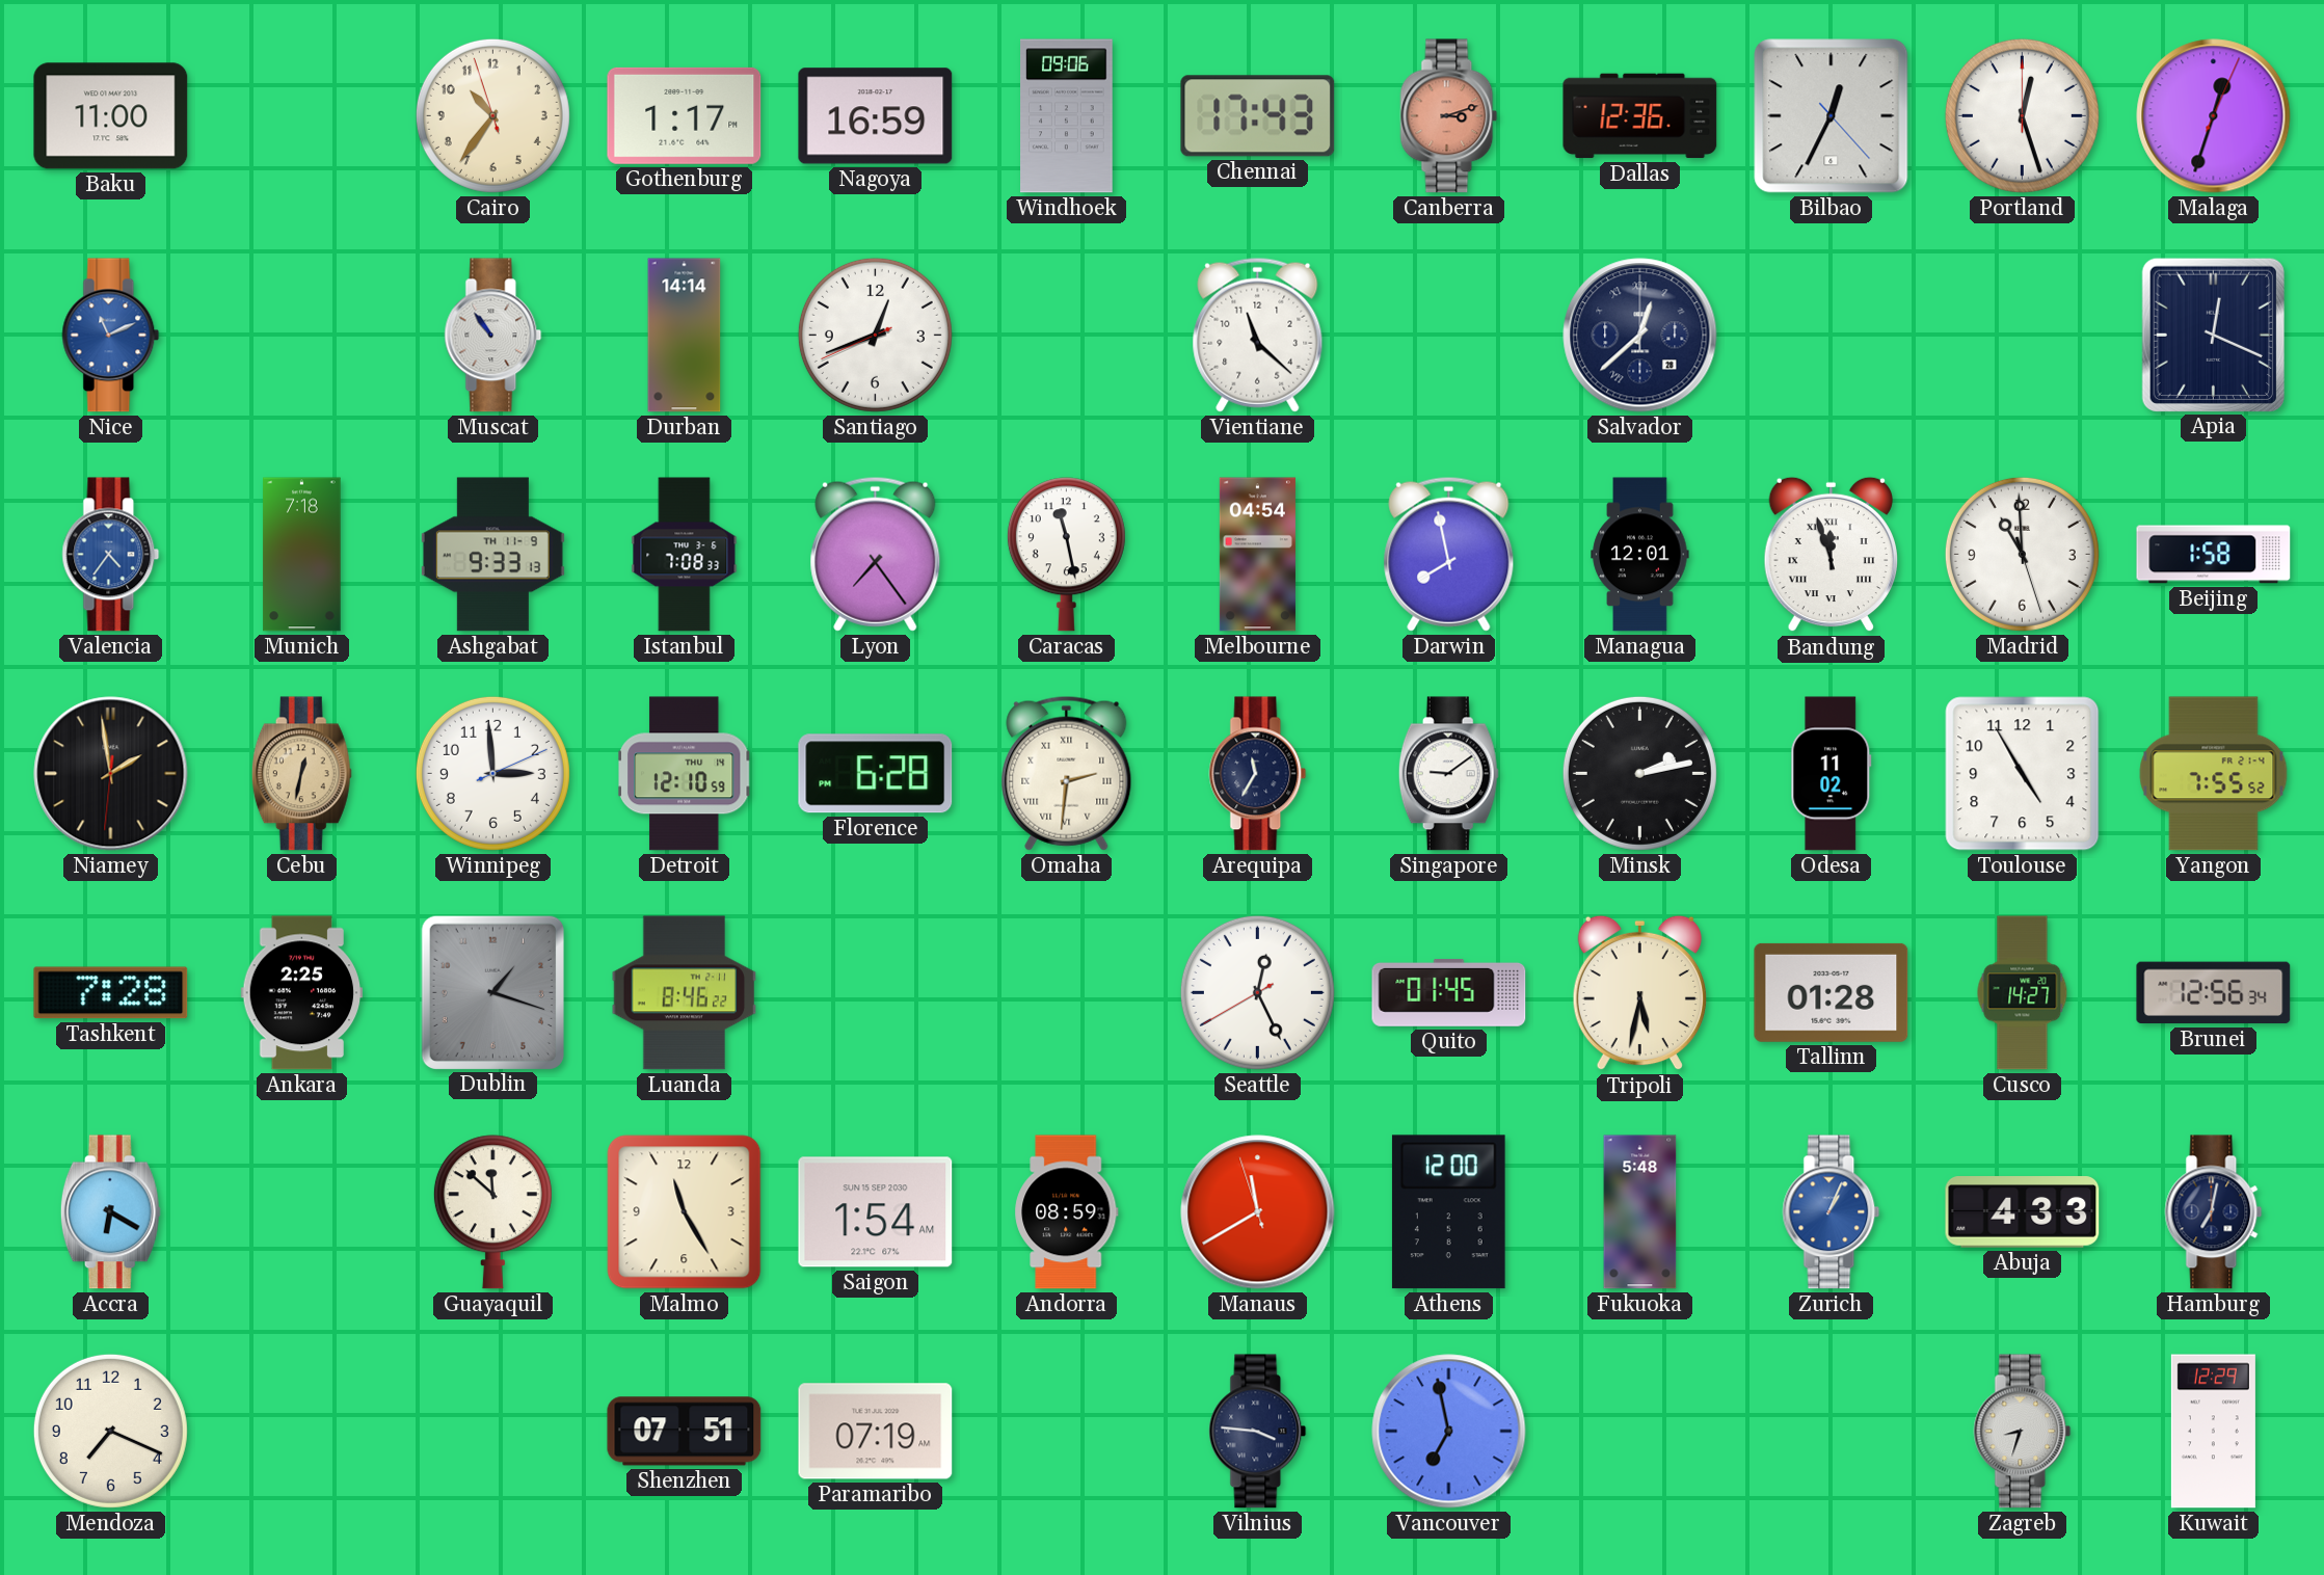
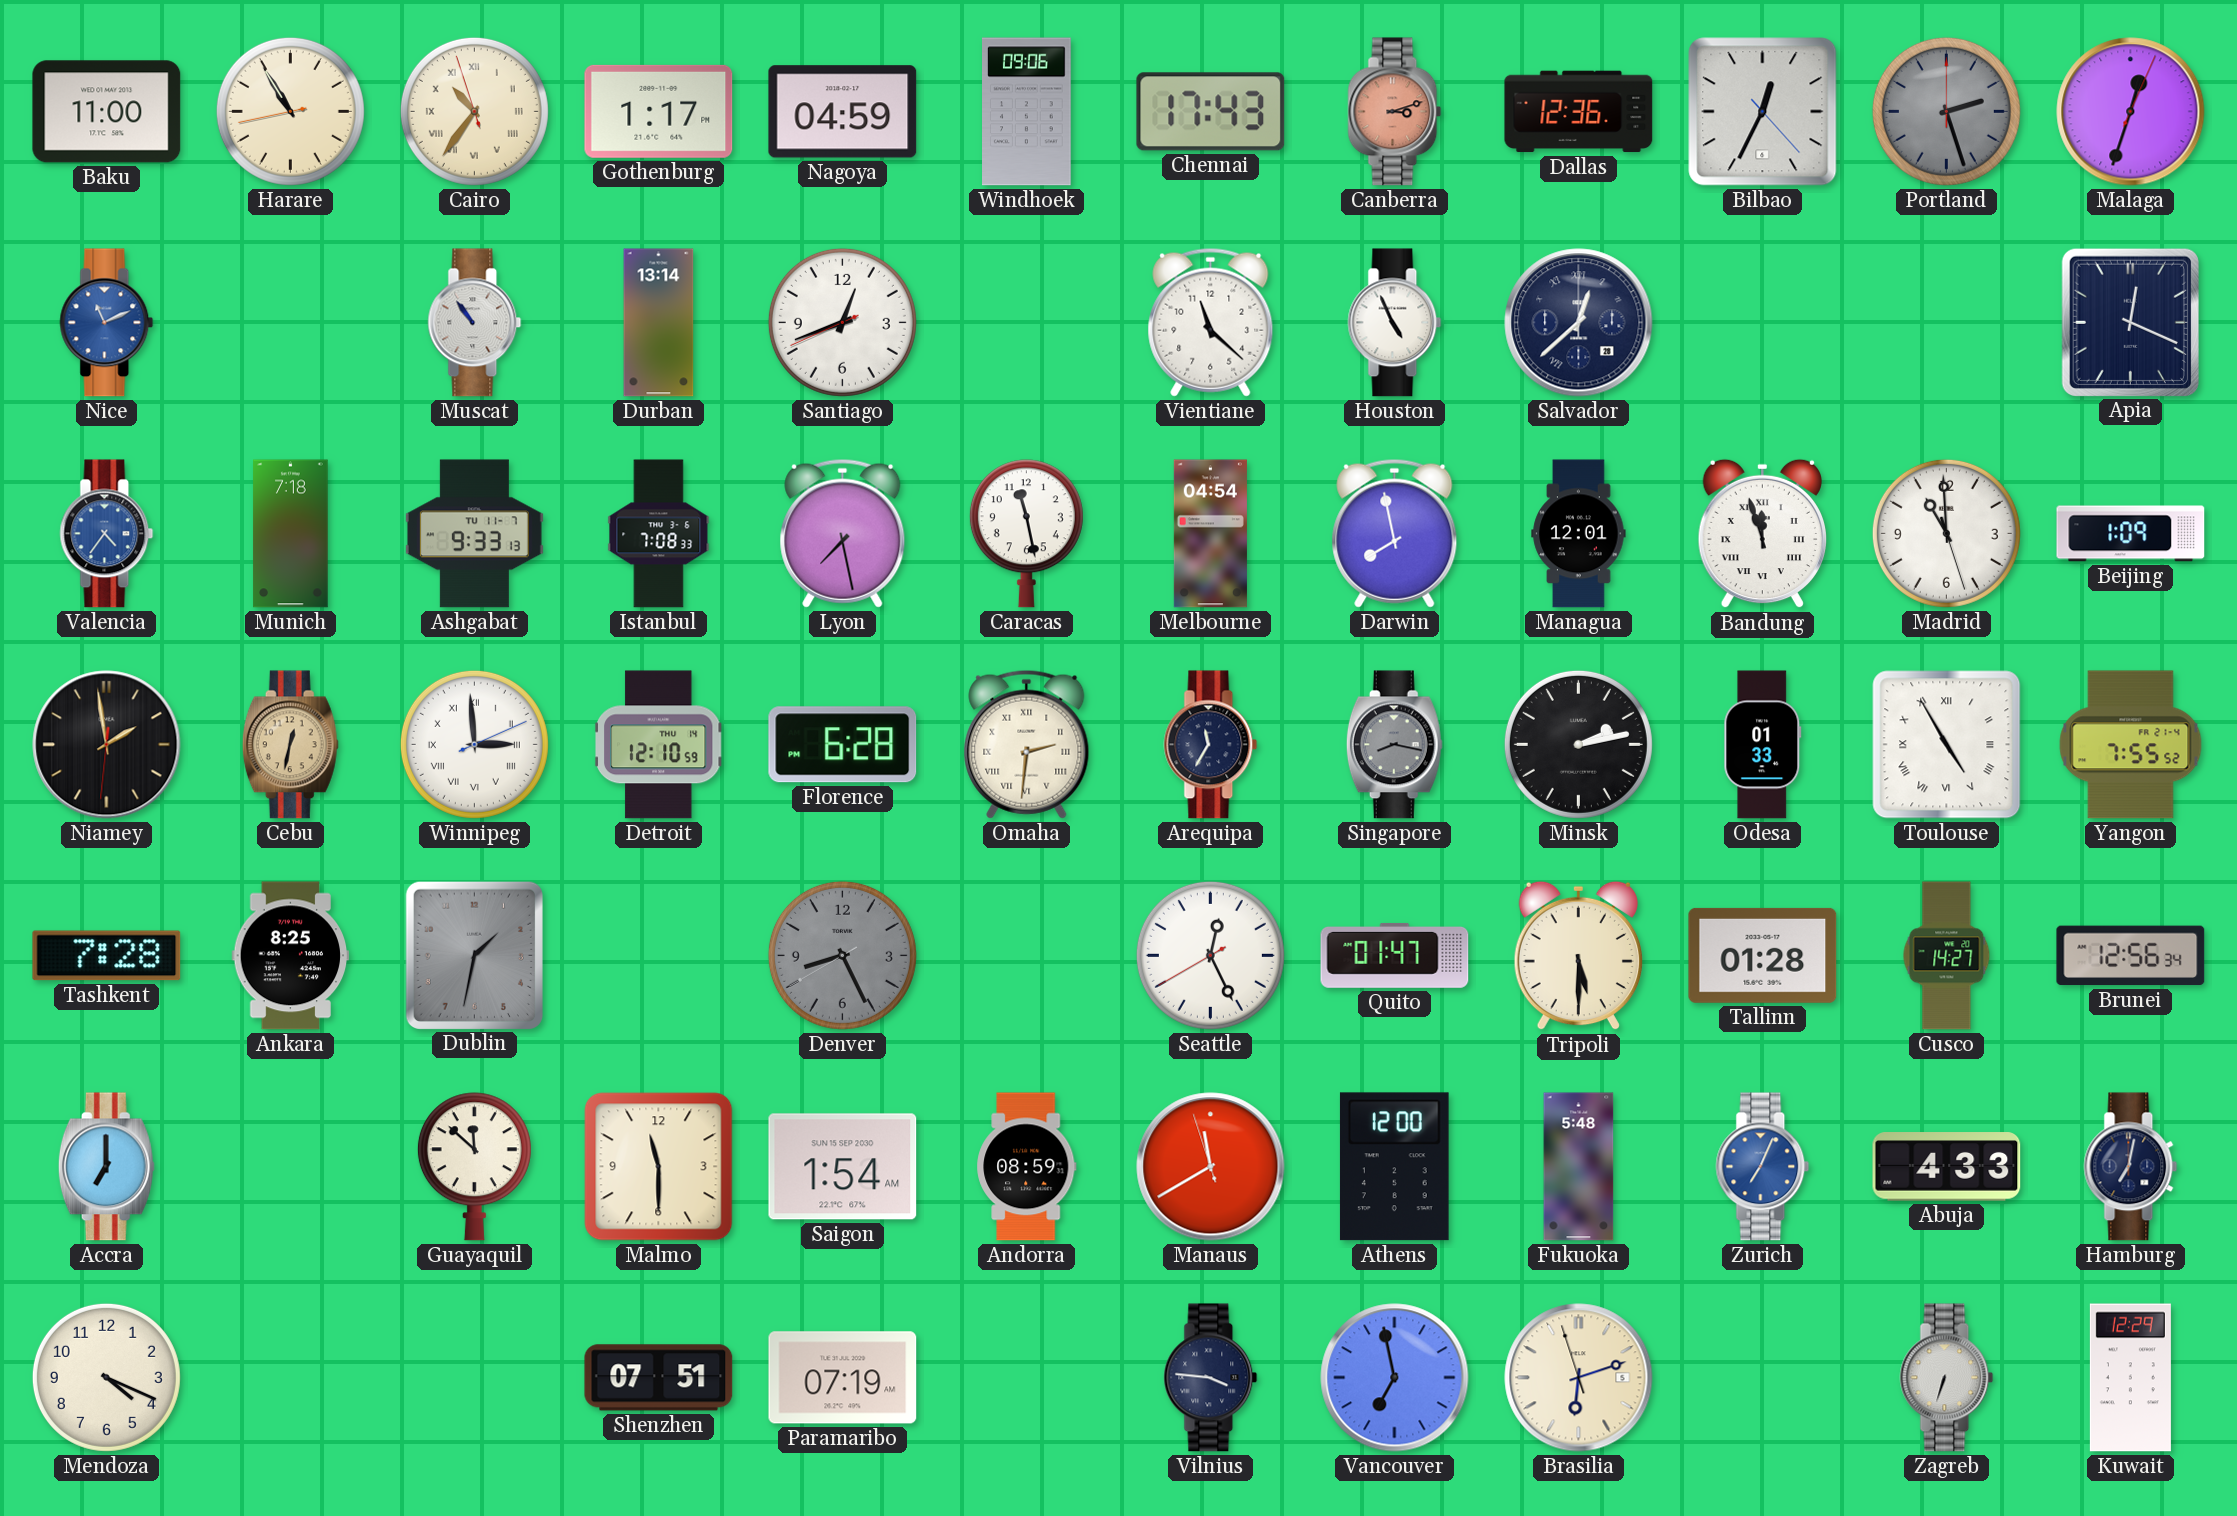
Harare: none -> 10:54
Cairo numerals: Arabic -> Roman
Nagoya: 16:59 -> 04:59
Portland: 12:27 -> 2:27
Portland dial: white -> grey
Durban: 14:14 -> 13:14
Houston: none -> 4:56
Ashgabat date: TH 11-9 -> TU 11-7
Lyon: 7:24 -> 7:28
Beijing: 1:58 -> 1:09
Winnipeg numerals: Arabic -> Roman
Singapore: 9:09 -> 8:17
Singapore dial: white -> grey
Odesa: 11:02 -> 01:33
Toulouse numerals: Arabic -> Roman
Ankara: 2:25 -> 8:25
Dublin: 1:18 -> 1:32
Luanda: 8:46 -> none
Denver: none -> 8:25
Quito: 01:45 -> 01:47
Tripoli: 5:32 -> 5:30
Accra: 6:20 -> 7:00
Malmo: 11:25 -> 11:30
Zurich: 1:04 -> 7:04
Mendoza: 7:19 -> 4:19
Brasilia: none -> 6:11
Zagreb: 8:33 -> 6:33
